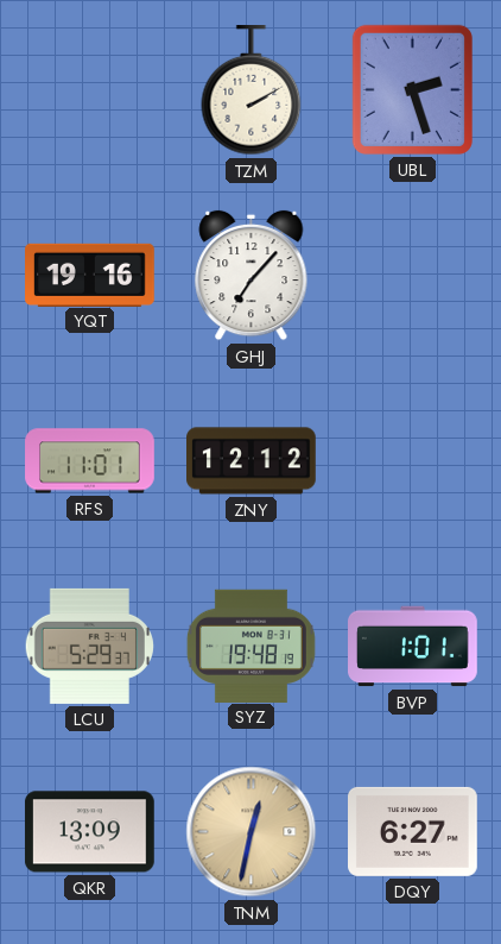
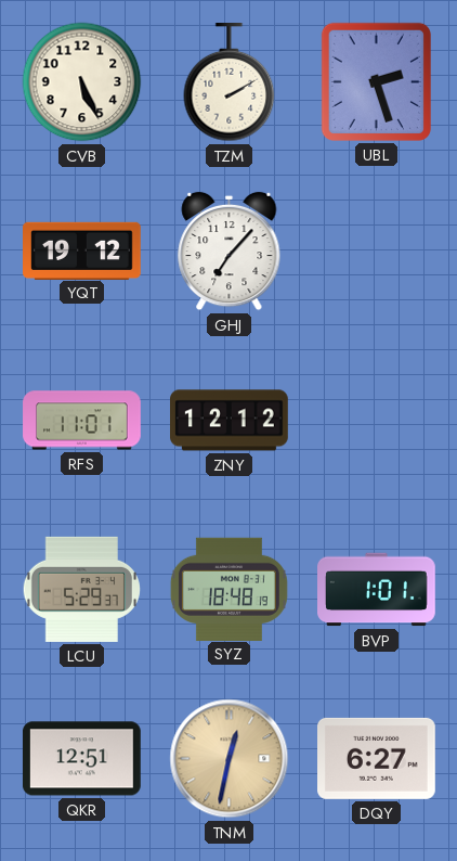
CVB: none -> 5:26
YQT: 19:16 -> 19:12
SYZ: 19:48 -> 18:48
QKR: 13:09 -> 12:51
